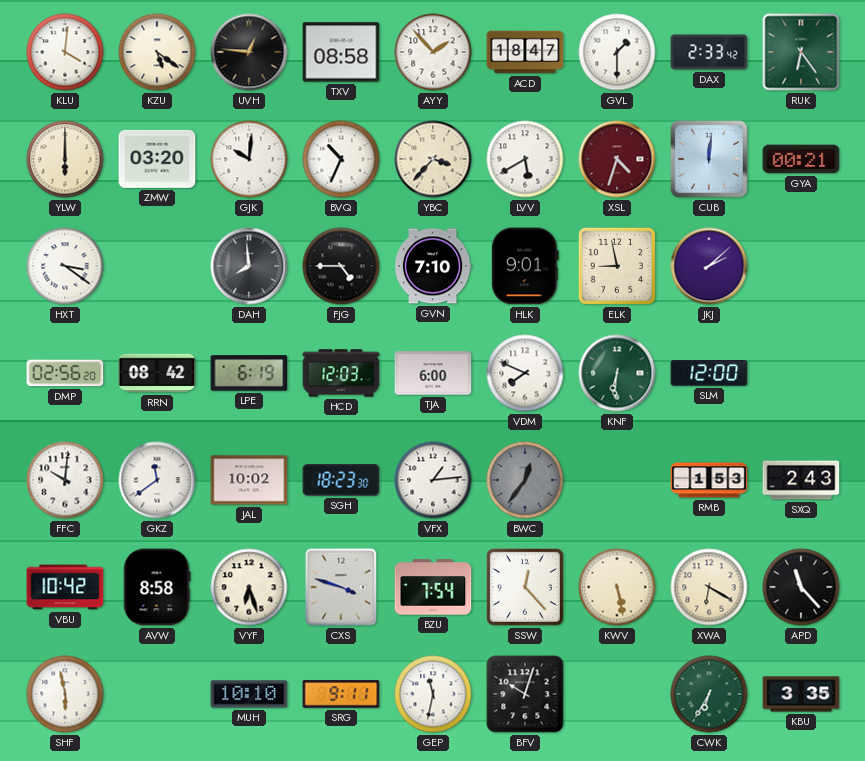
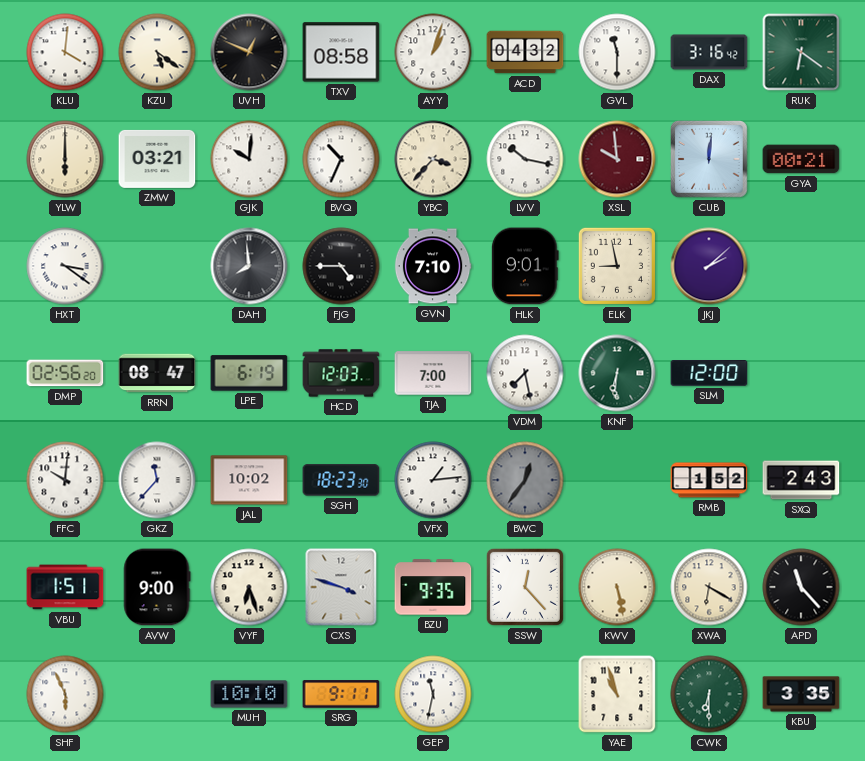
UVH: 12:46 -> 12:49
AYY: 1:53 -> 1:03
ACD: 18:47 -> 04:32
GVL: 1:30 -> 11:30
DAX: 2:33 -> 3:16
RUK: 6:24 -> 6:21
ZMW: 03:20 -> 03:21
LVV: 5:40 -> 10:17
XSL: 4:33 -> 9:59
RRN: 08:42 -> 08:47
TJA: 6:00 -> 7:00
VDM: 7:49 -> 7:28
GKZ: 11:39 -> 11:37
RMB: 1:53 -> 1:52
VBU: 10:42 -> 1:51
AVW: 8:58 -> 9:00
BZU: 7:54 -> 9:35
SHF: 5:58 -> 5:56
BFV: 10:03 -> none
YAE: none -> 10:57
CWK: 6:35 -> 6:30
